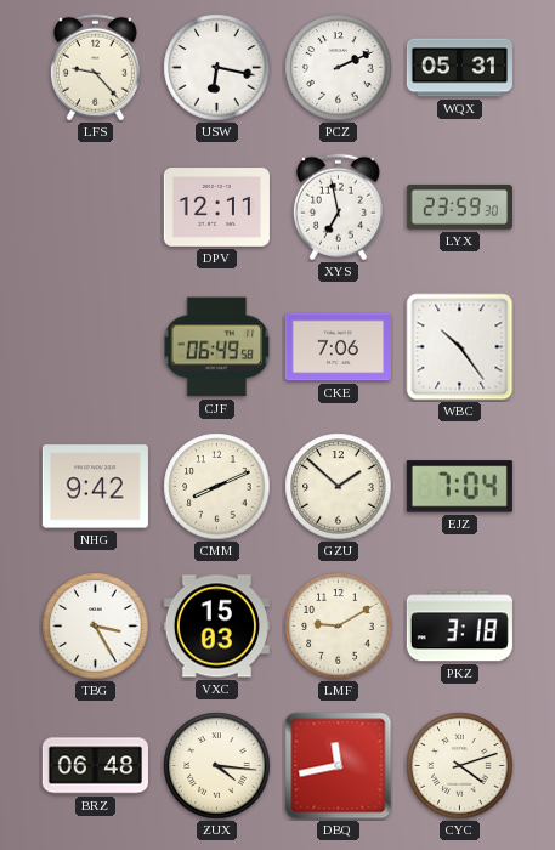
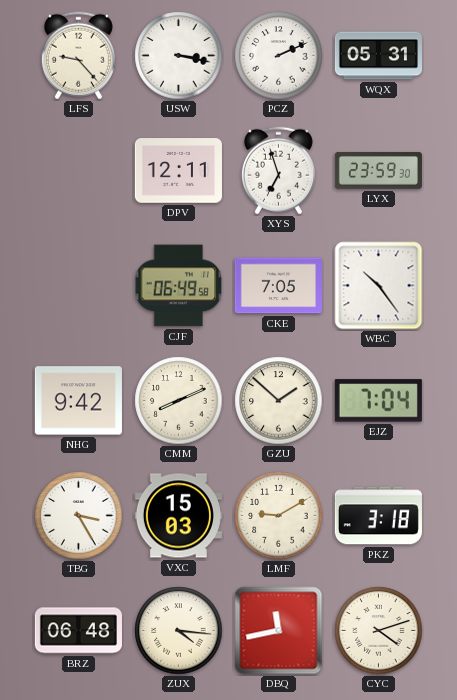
USW: 6:17 -> 3:17
XYS: 6:58 -> 6:57
CKE: 7:06 -> 7:05
